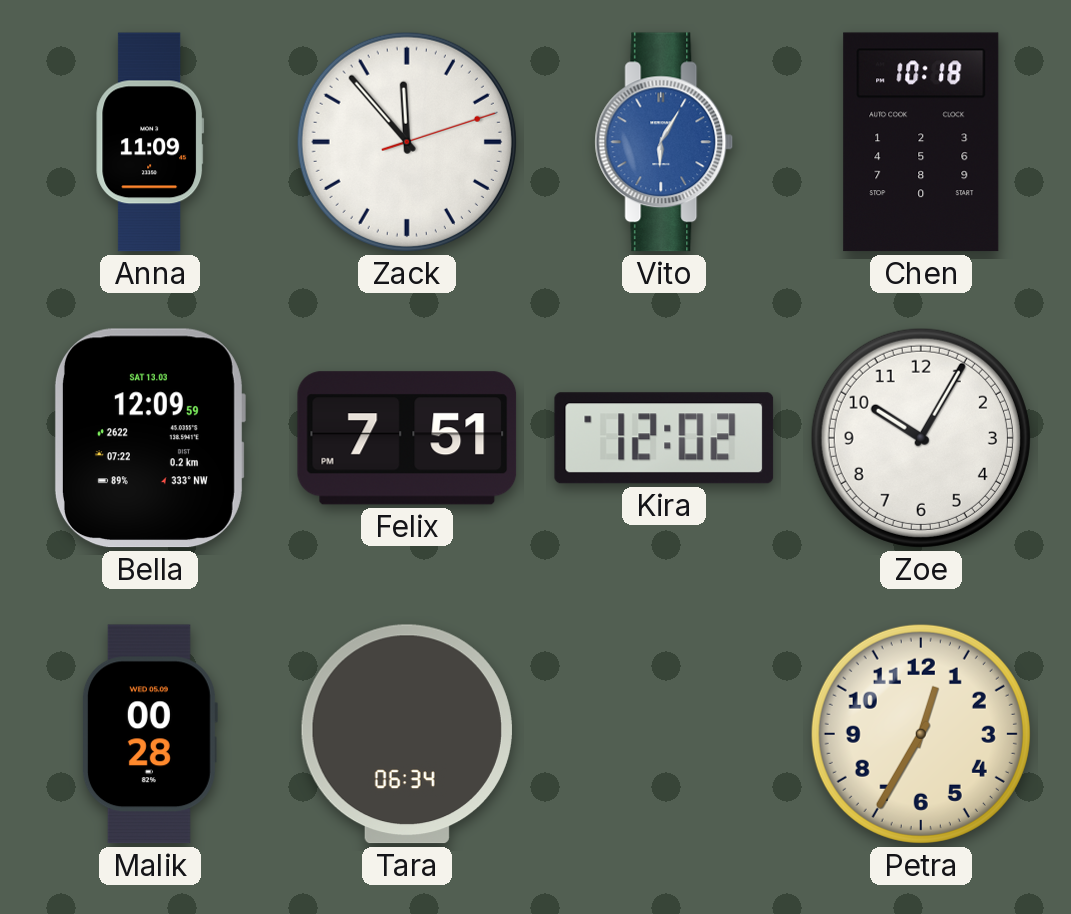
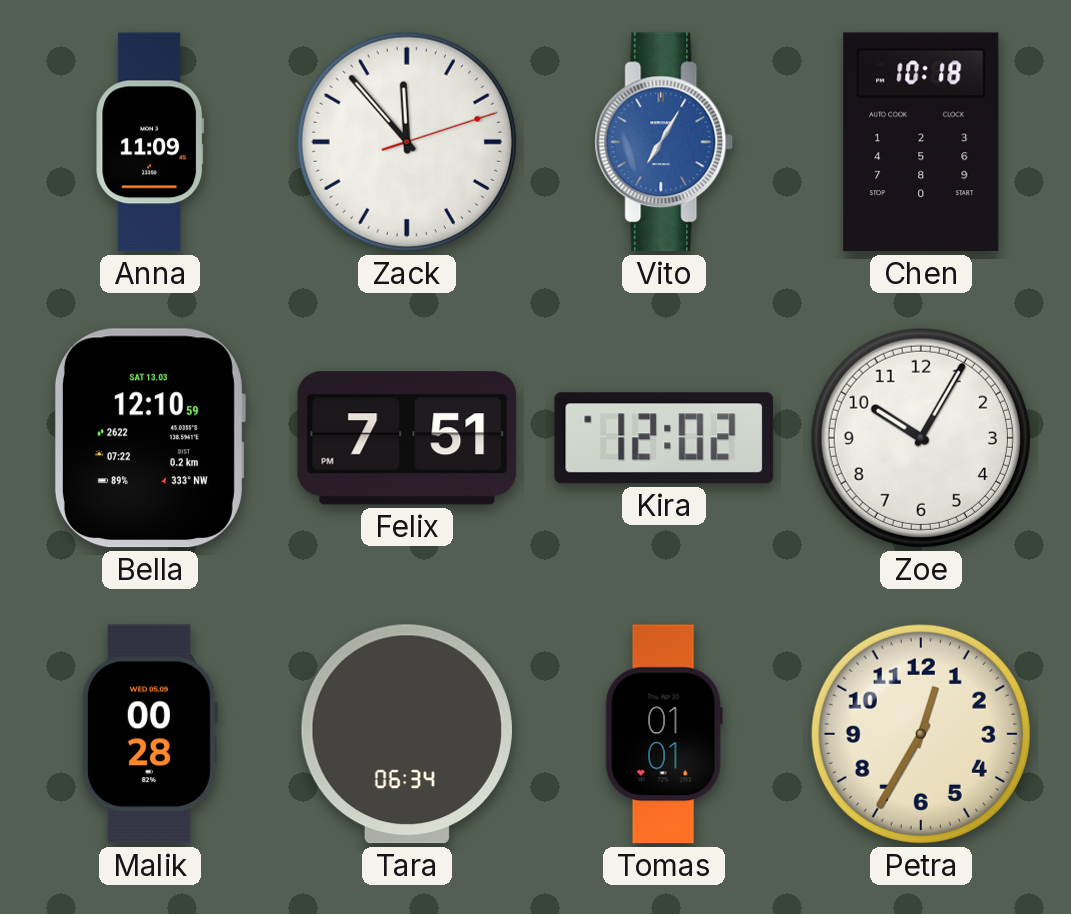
Vito: 6:05 -> 7:05
Bella: 12:09 -> 12:10
Tomas: none -> 01:01
